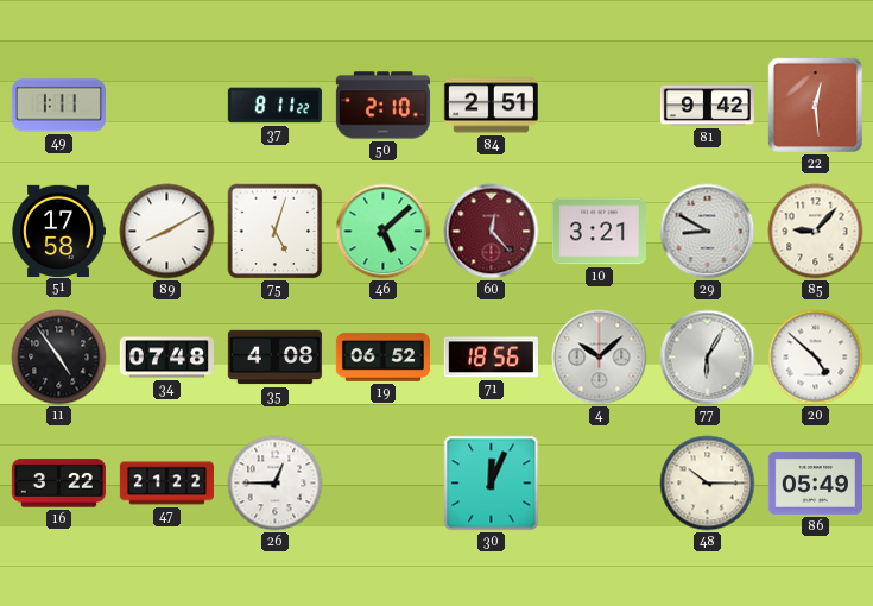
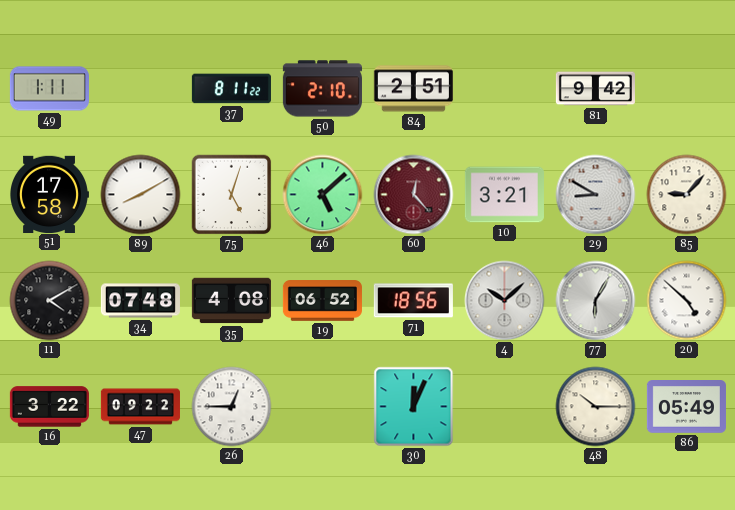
22: 12:29 -> none
11: 4:54 -> 4:10
47: 21:22 -> 09:22
